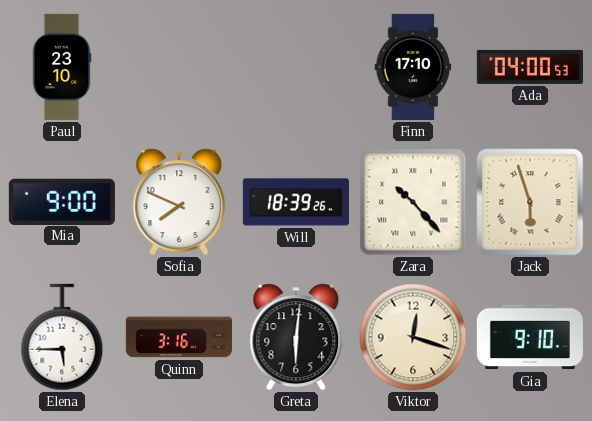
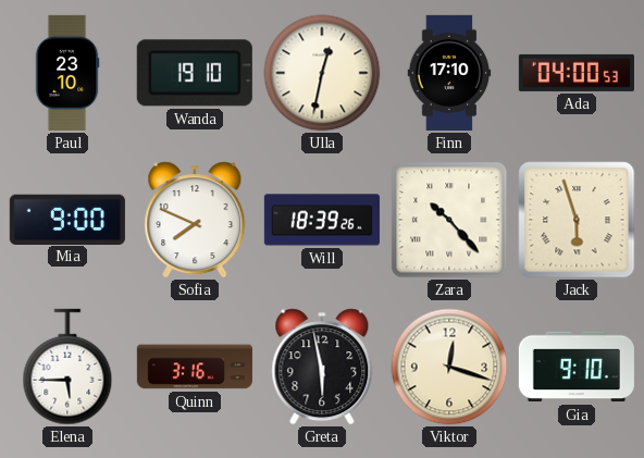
Wanda: none -> 19:10
Ulla: none -> 12:32
Greta: 6:01 -> 5:58
